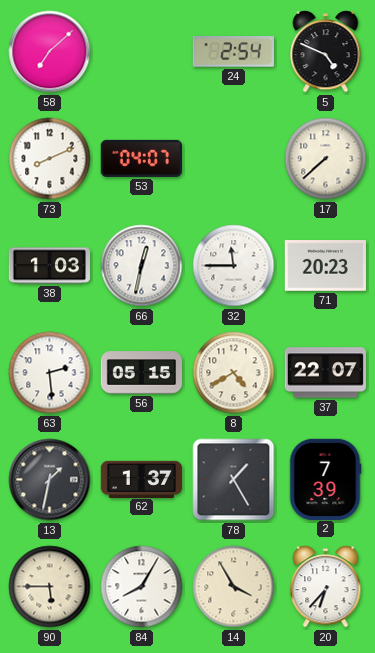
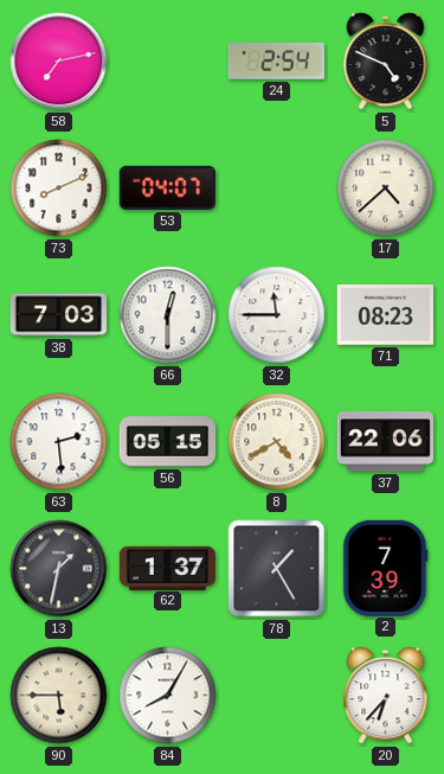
58: 7:08 -> 7:13
17: 7:38 -> 4:38
38: 1:03 -> 7:03
66: 12:32 -> 12:30
71: 20:23 -> 08:23
37: 22:07 -> 22:06
14: 3:55 -> none
